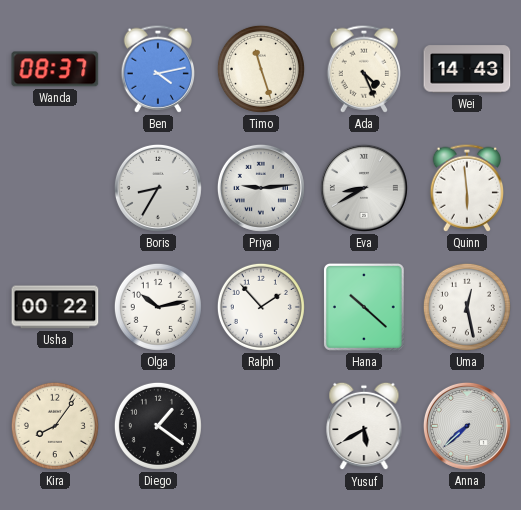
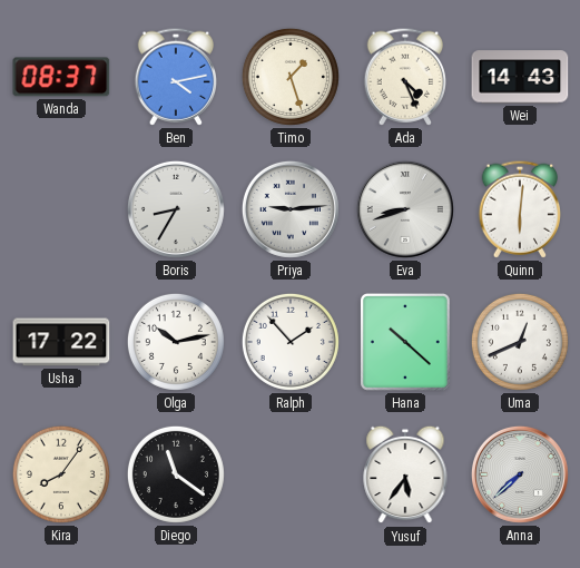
Timo: 11:27 -> 1:27
Eva: 8:40 -> 8:42
Quinn: 5:59 -> 6:01
Usha: 00:22 -> 17:22
Uma: 12:28 -> 12:41
Diego: 1:21 -> 11:21
Yusuf: 5:40 -> 5:36
